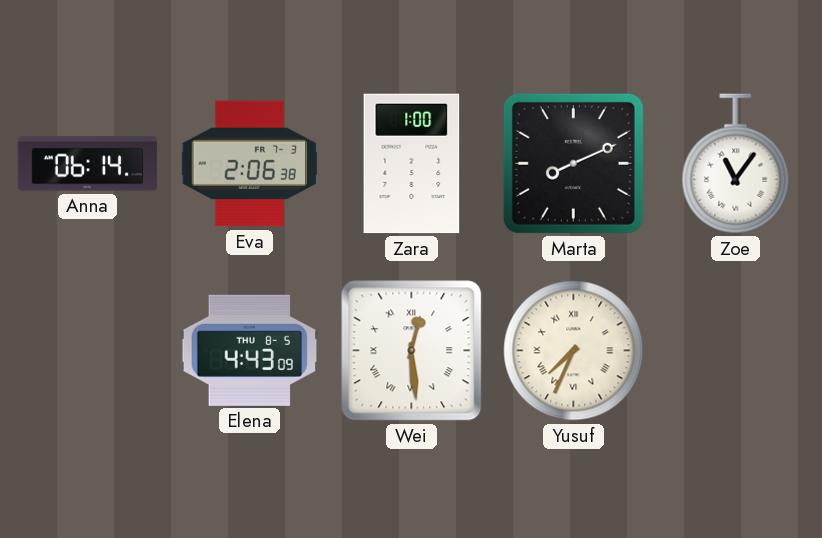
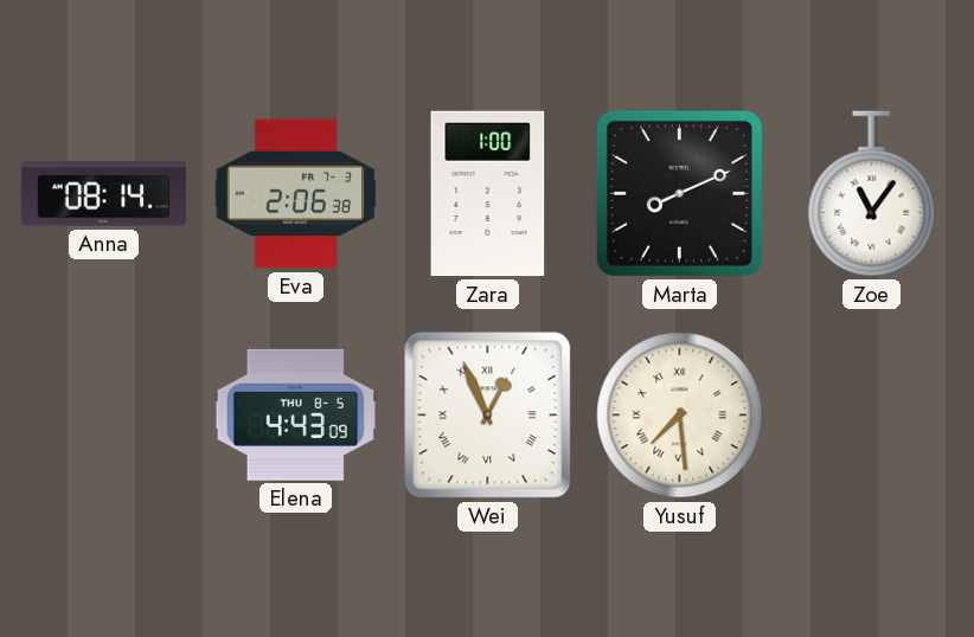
Anna: 06:14 -> 08:14
Wei: 12:29 -> 12:56
Yusuf: 7:34 -> 7:29
